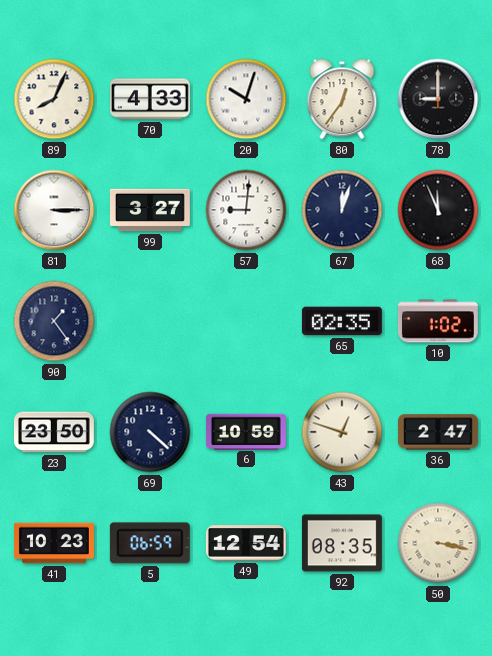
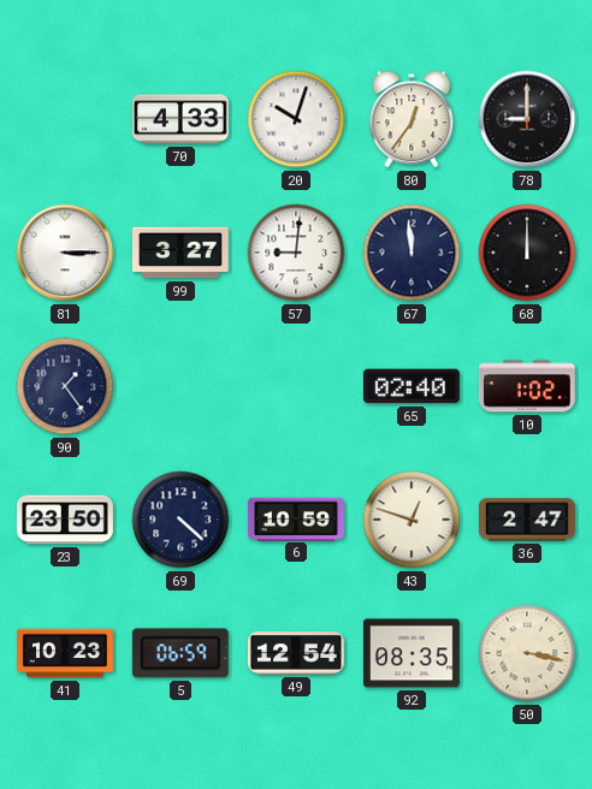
89: 8:04 -> none
67: 12:03 -> 11:59
68: 11:56 -> 12:00
65: 02:35 -> 02:40
